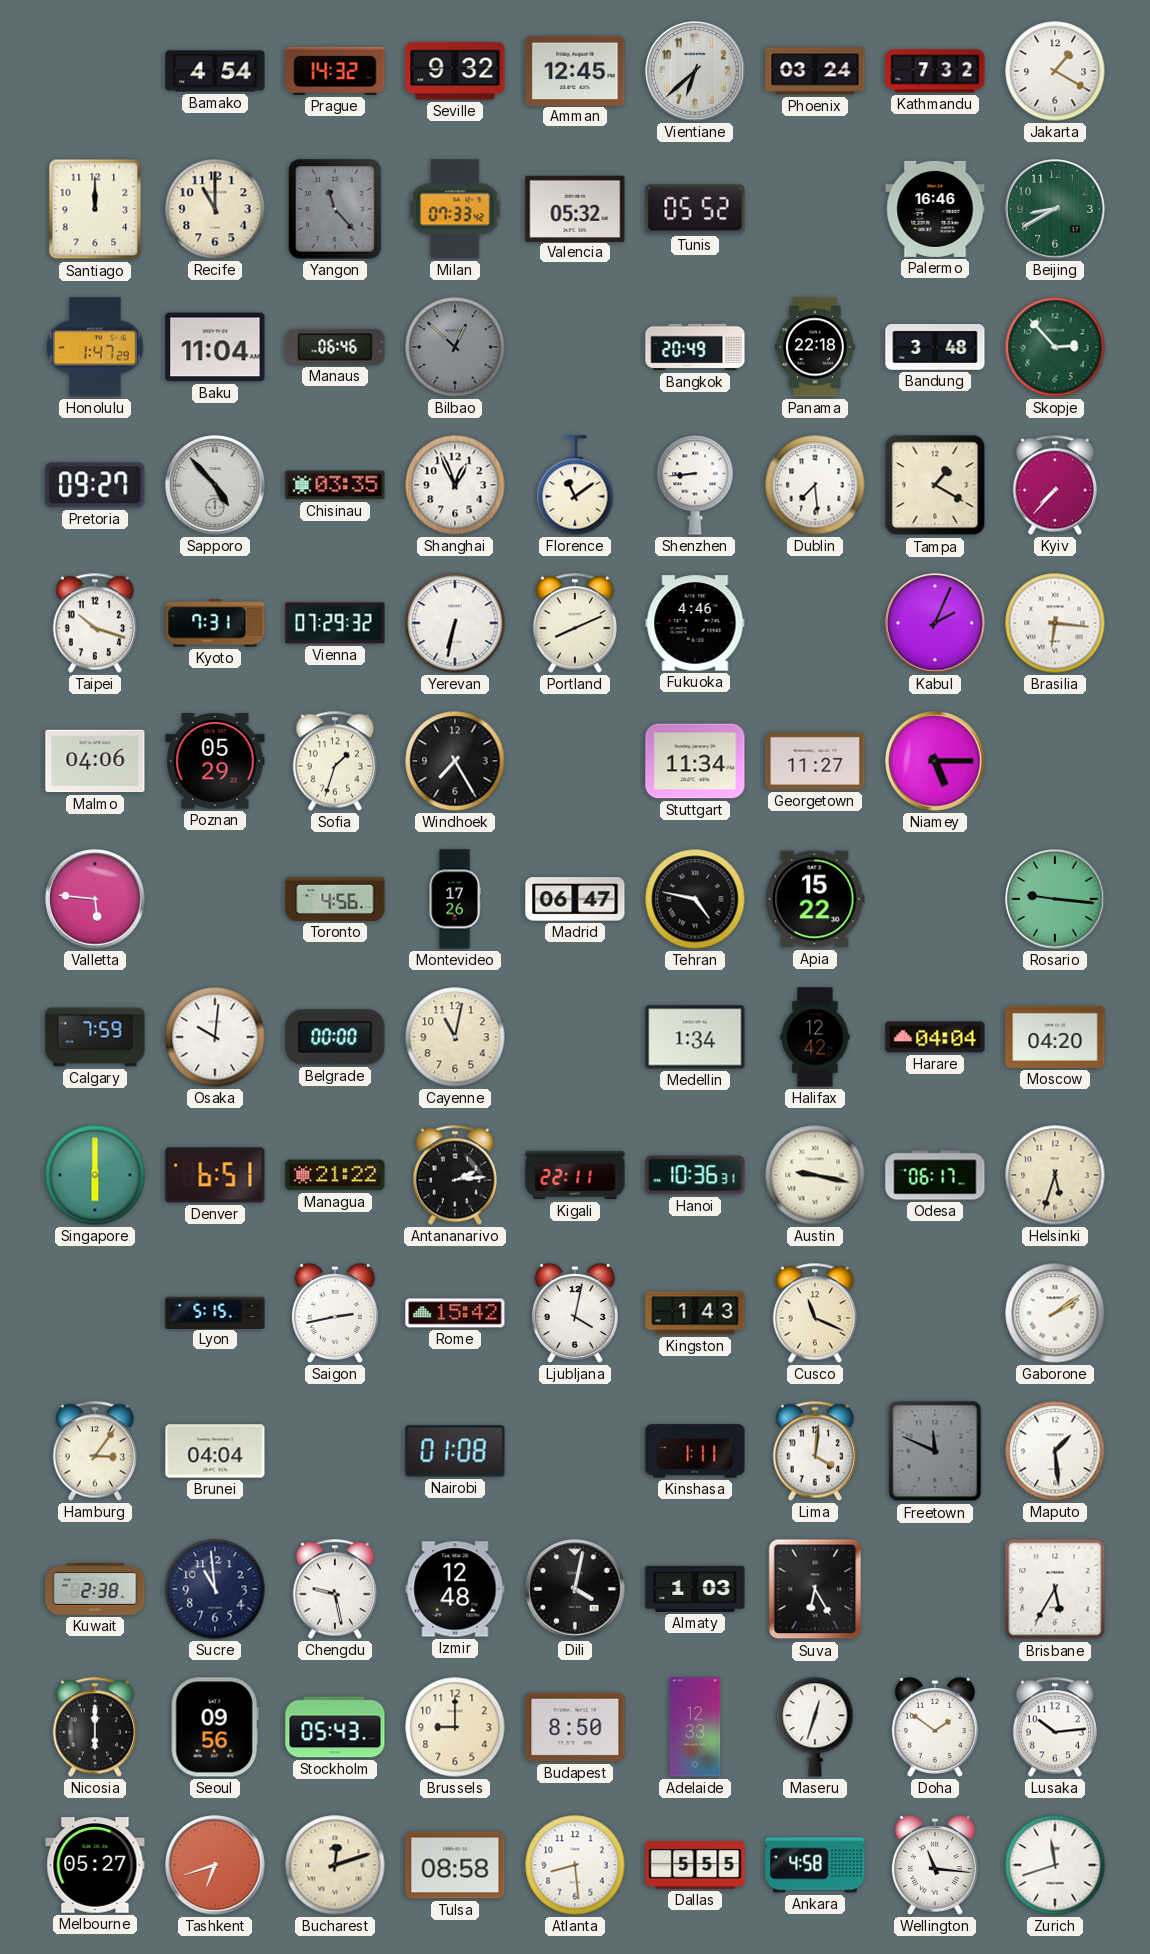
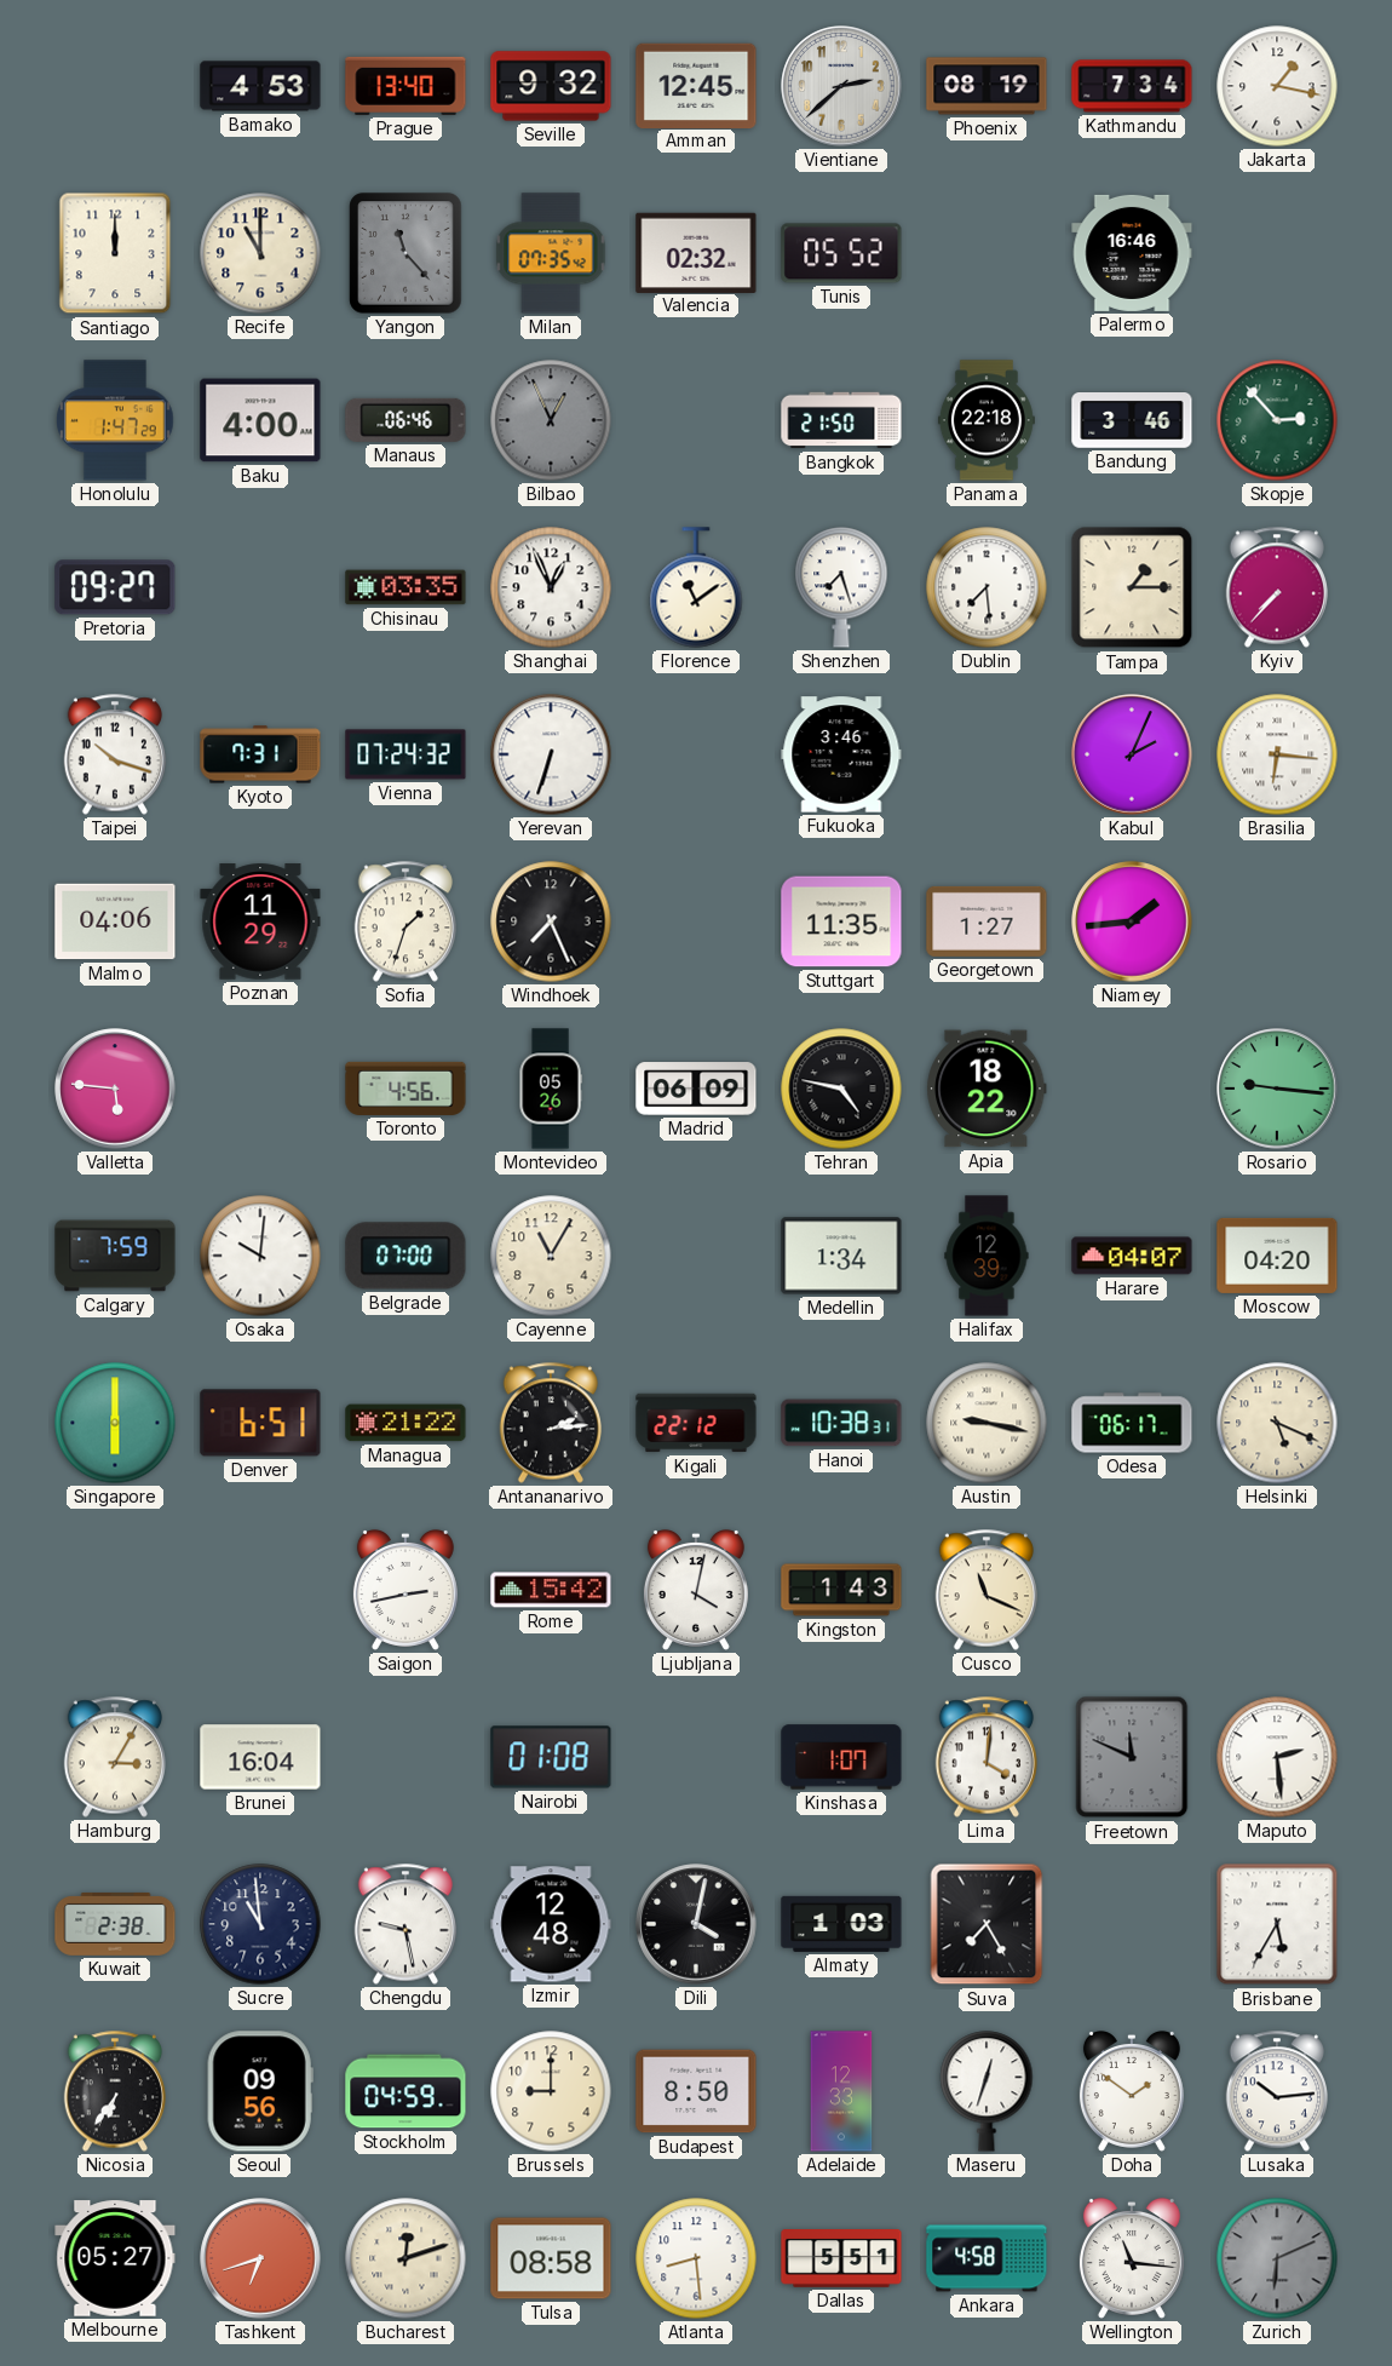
Bamako: 4:54 -> 4:53
Prague: 14:32 -> 13:40
Vientiane: 6:38 -> 2:38
Phoenix: 03:24 -> 08:19
Kathmandu: 7:32 -> 7:34
Jakarta: 1:20 -> 1:17
Milan: 07:33 -> 07:35
Valencia: 05:32 -> 02:32
Beijing: 8:40 -> none
Baku: 11:04 -> 4:00
Bilbao: 12:52 -> 12:56
Bangkok: 20:49 -> 21:50
Bandung: 3:48 -> 3:46
Sapporo: 4:53 -> none
Shenzhen: 8:44 -> 7:27
Tampa: 1:20 -> 1:15
Vienna: 07:29 -> 07:24
Yerevan: 6:32 -> 6:33
Portland: 8:11 -> none
Fukuoka: 4:46 -> 3:46
Poznan: 05:29 -> 11:29
Windhoek: 7:25 -> 7:26
Stuttgart: 11:34 -> 11:35
Georgetown: 11:27 -> 1:27
Niamey: 5:15 -> 1:44
Montevideo: 17:26 -> 05:26
Madrid: 06:47 -> 06:09
Apia: 15:22 -> 18:22
Belgrade: 00:00 -> 07:00
Cayenne: 11:02 -> 11:05
Halifax: 12:42 -> 12:39
Harare: 04:04 -> 04:07
Kigali: 22:11 -> 22:12
Hanoi: 10:36 -> 10:38
Helsinki: 5:33 -> 5:19
Lyon: 5:15 -> none
Gaborone: 2:09 -> none
Hamburg: 3:06 -> 3:05
Brunei: 04:04 -> 16:04
Kinshasa: 1:11 -> 1:07
Maputo: 1:29 -> 2:29
Suva: 6:25 -> 7:25
Nicosia: 6:00 -> 6:36
Stockholm: 05:43 -> 04:59
Dallas: 5:55 -> 5:51
Zurich: 11:42 -> 6:11
Zurich dial: white -> grey
